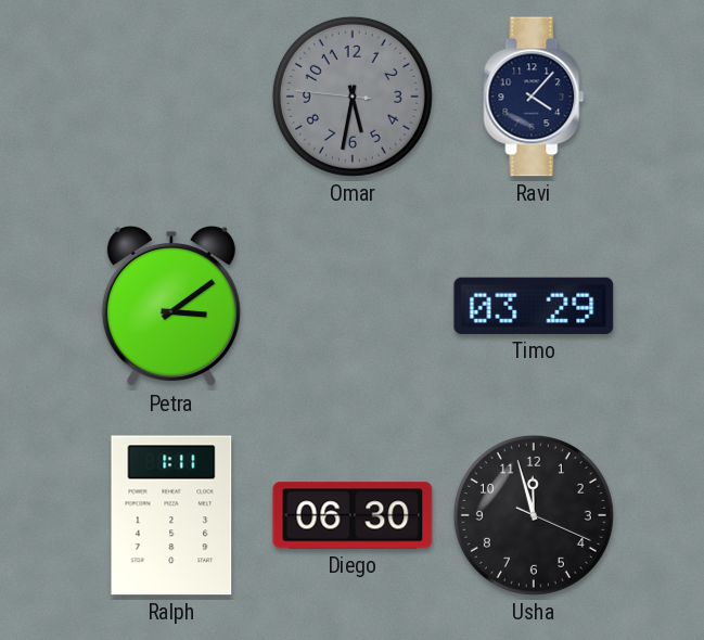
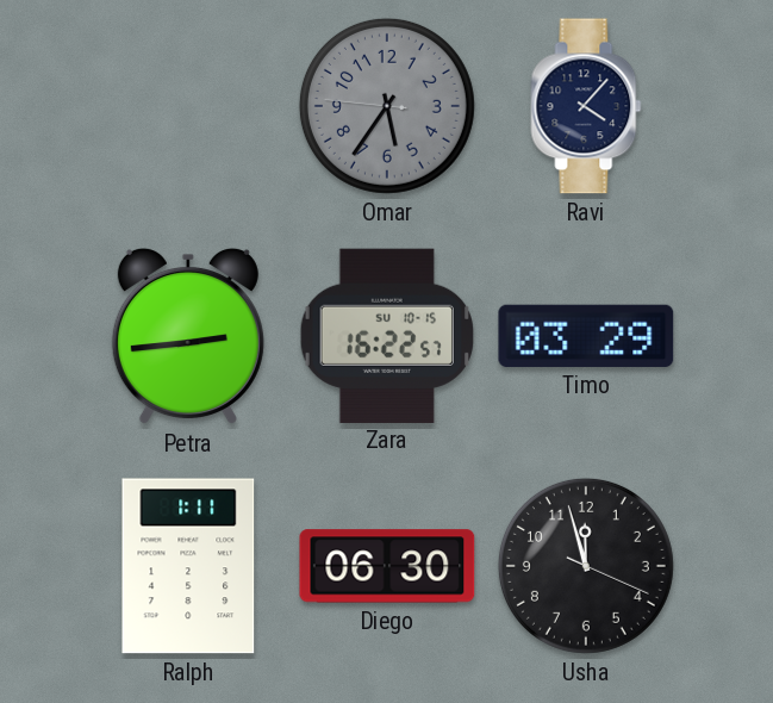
Omar: 5:31 -> 5:35
Petra: 3:09 -> 2:44
Zara: none -> 16:22
